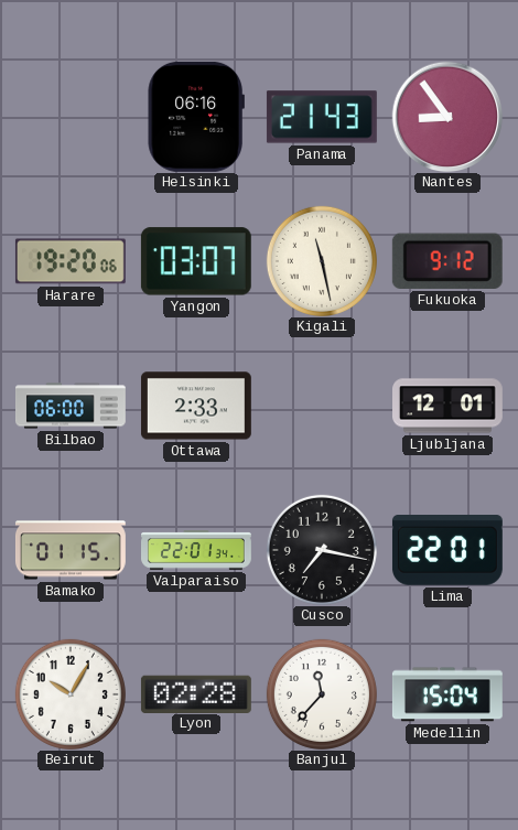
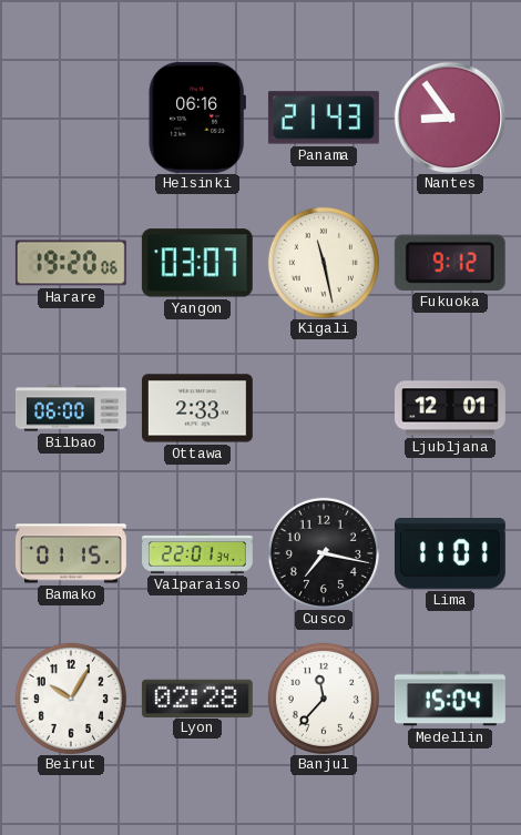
Lima: 22:01 -> 11:01
